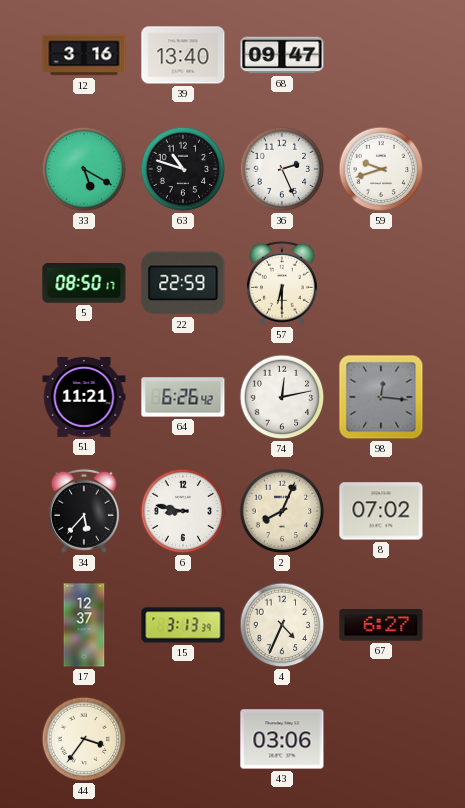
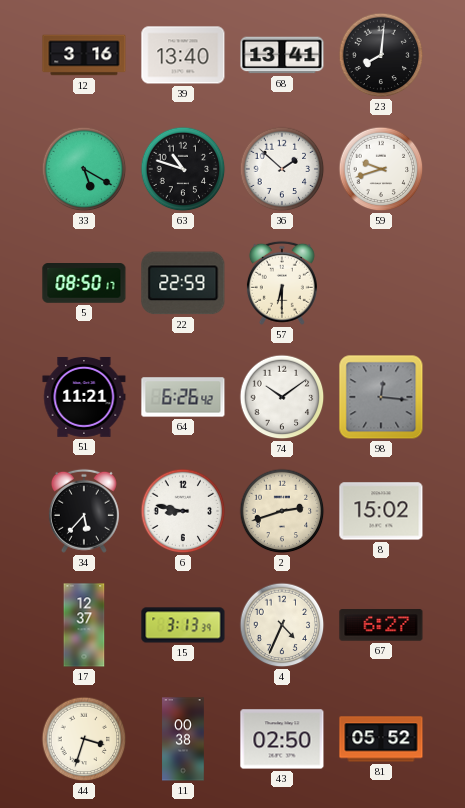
68: 09:47 -> 13:41
23: none -> 8:01
36: 2:26 -> 1:52
74: 12:13 -> 10:09
2: 8:04 -> 2:42
8: 07:02 -> 15:02
44: 3:36 -> 3:33
11: none -> 00:38
43: 03:06 -> 02:50
81: none -> 05:52
